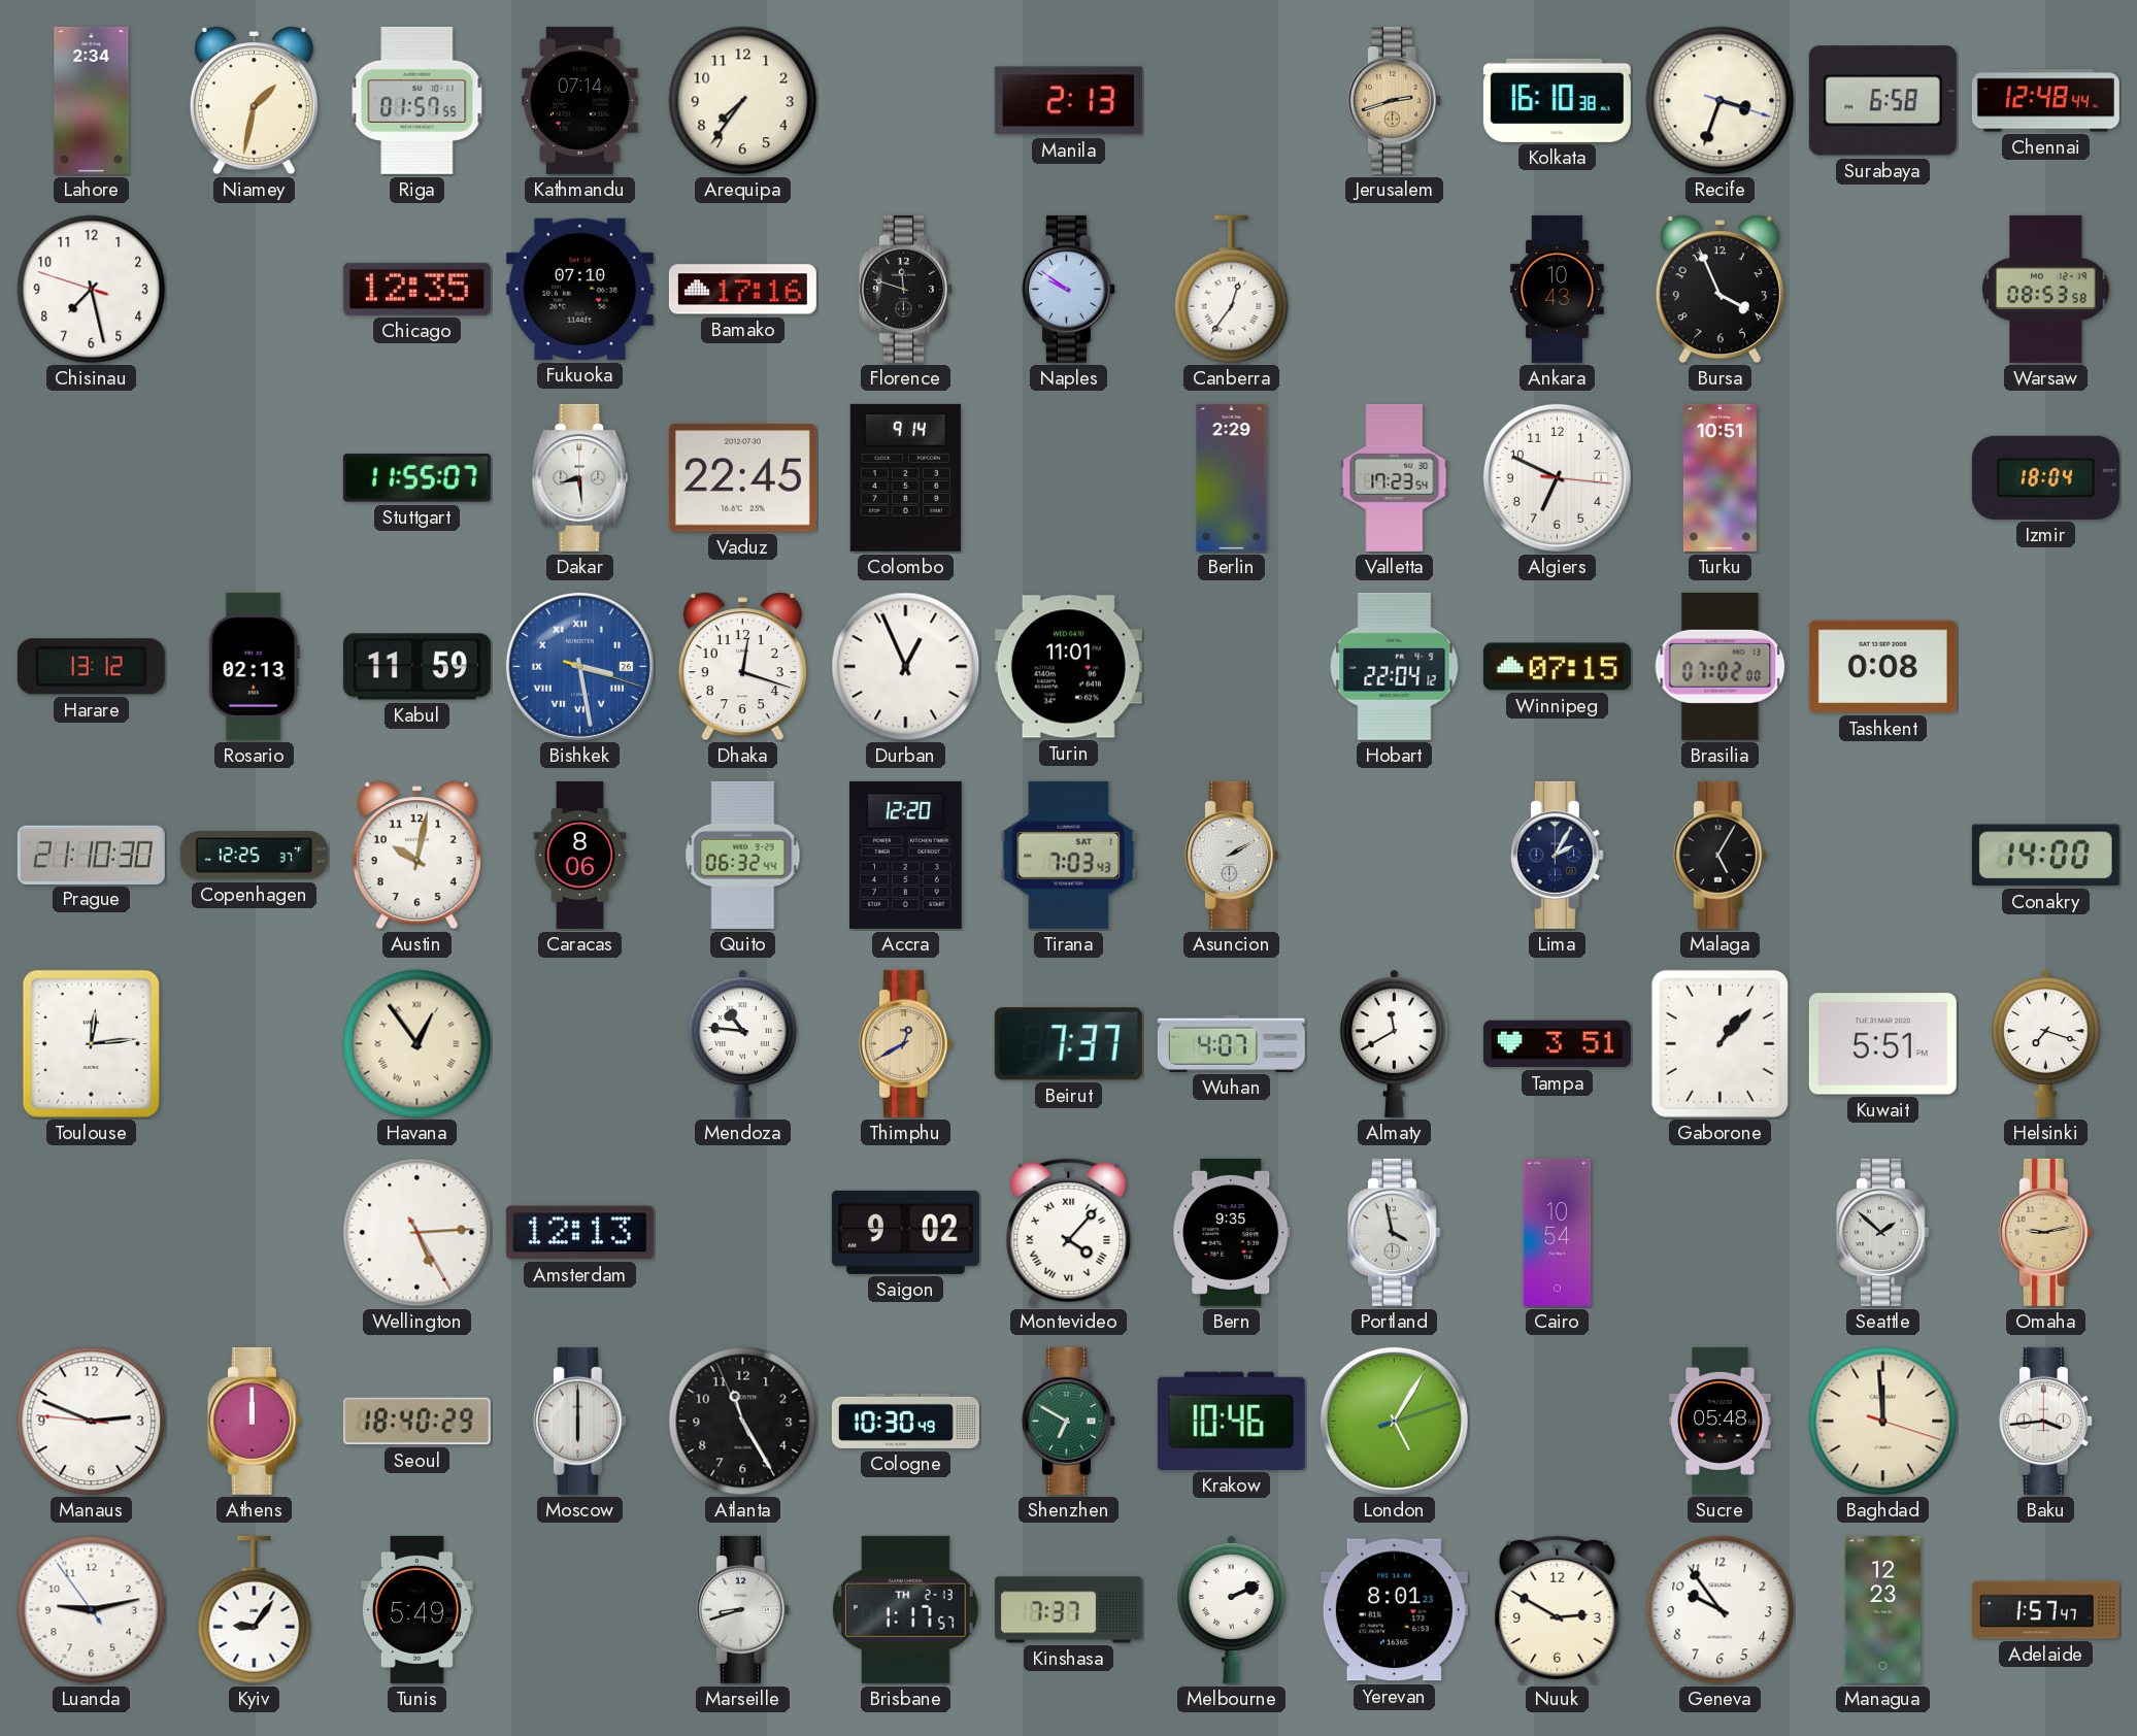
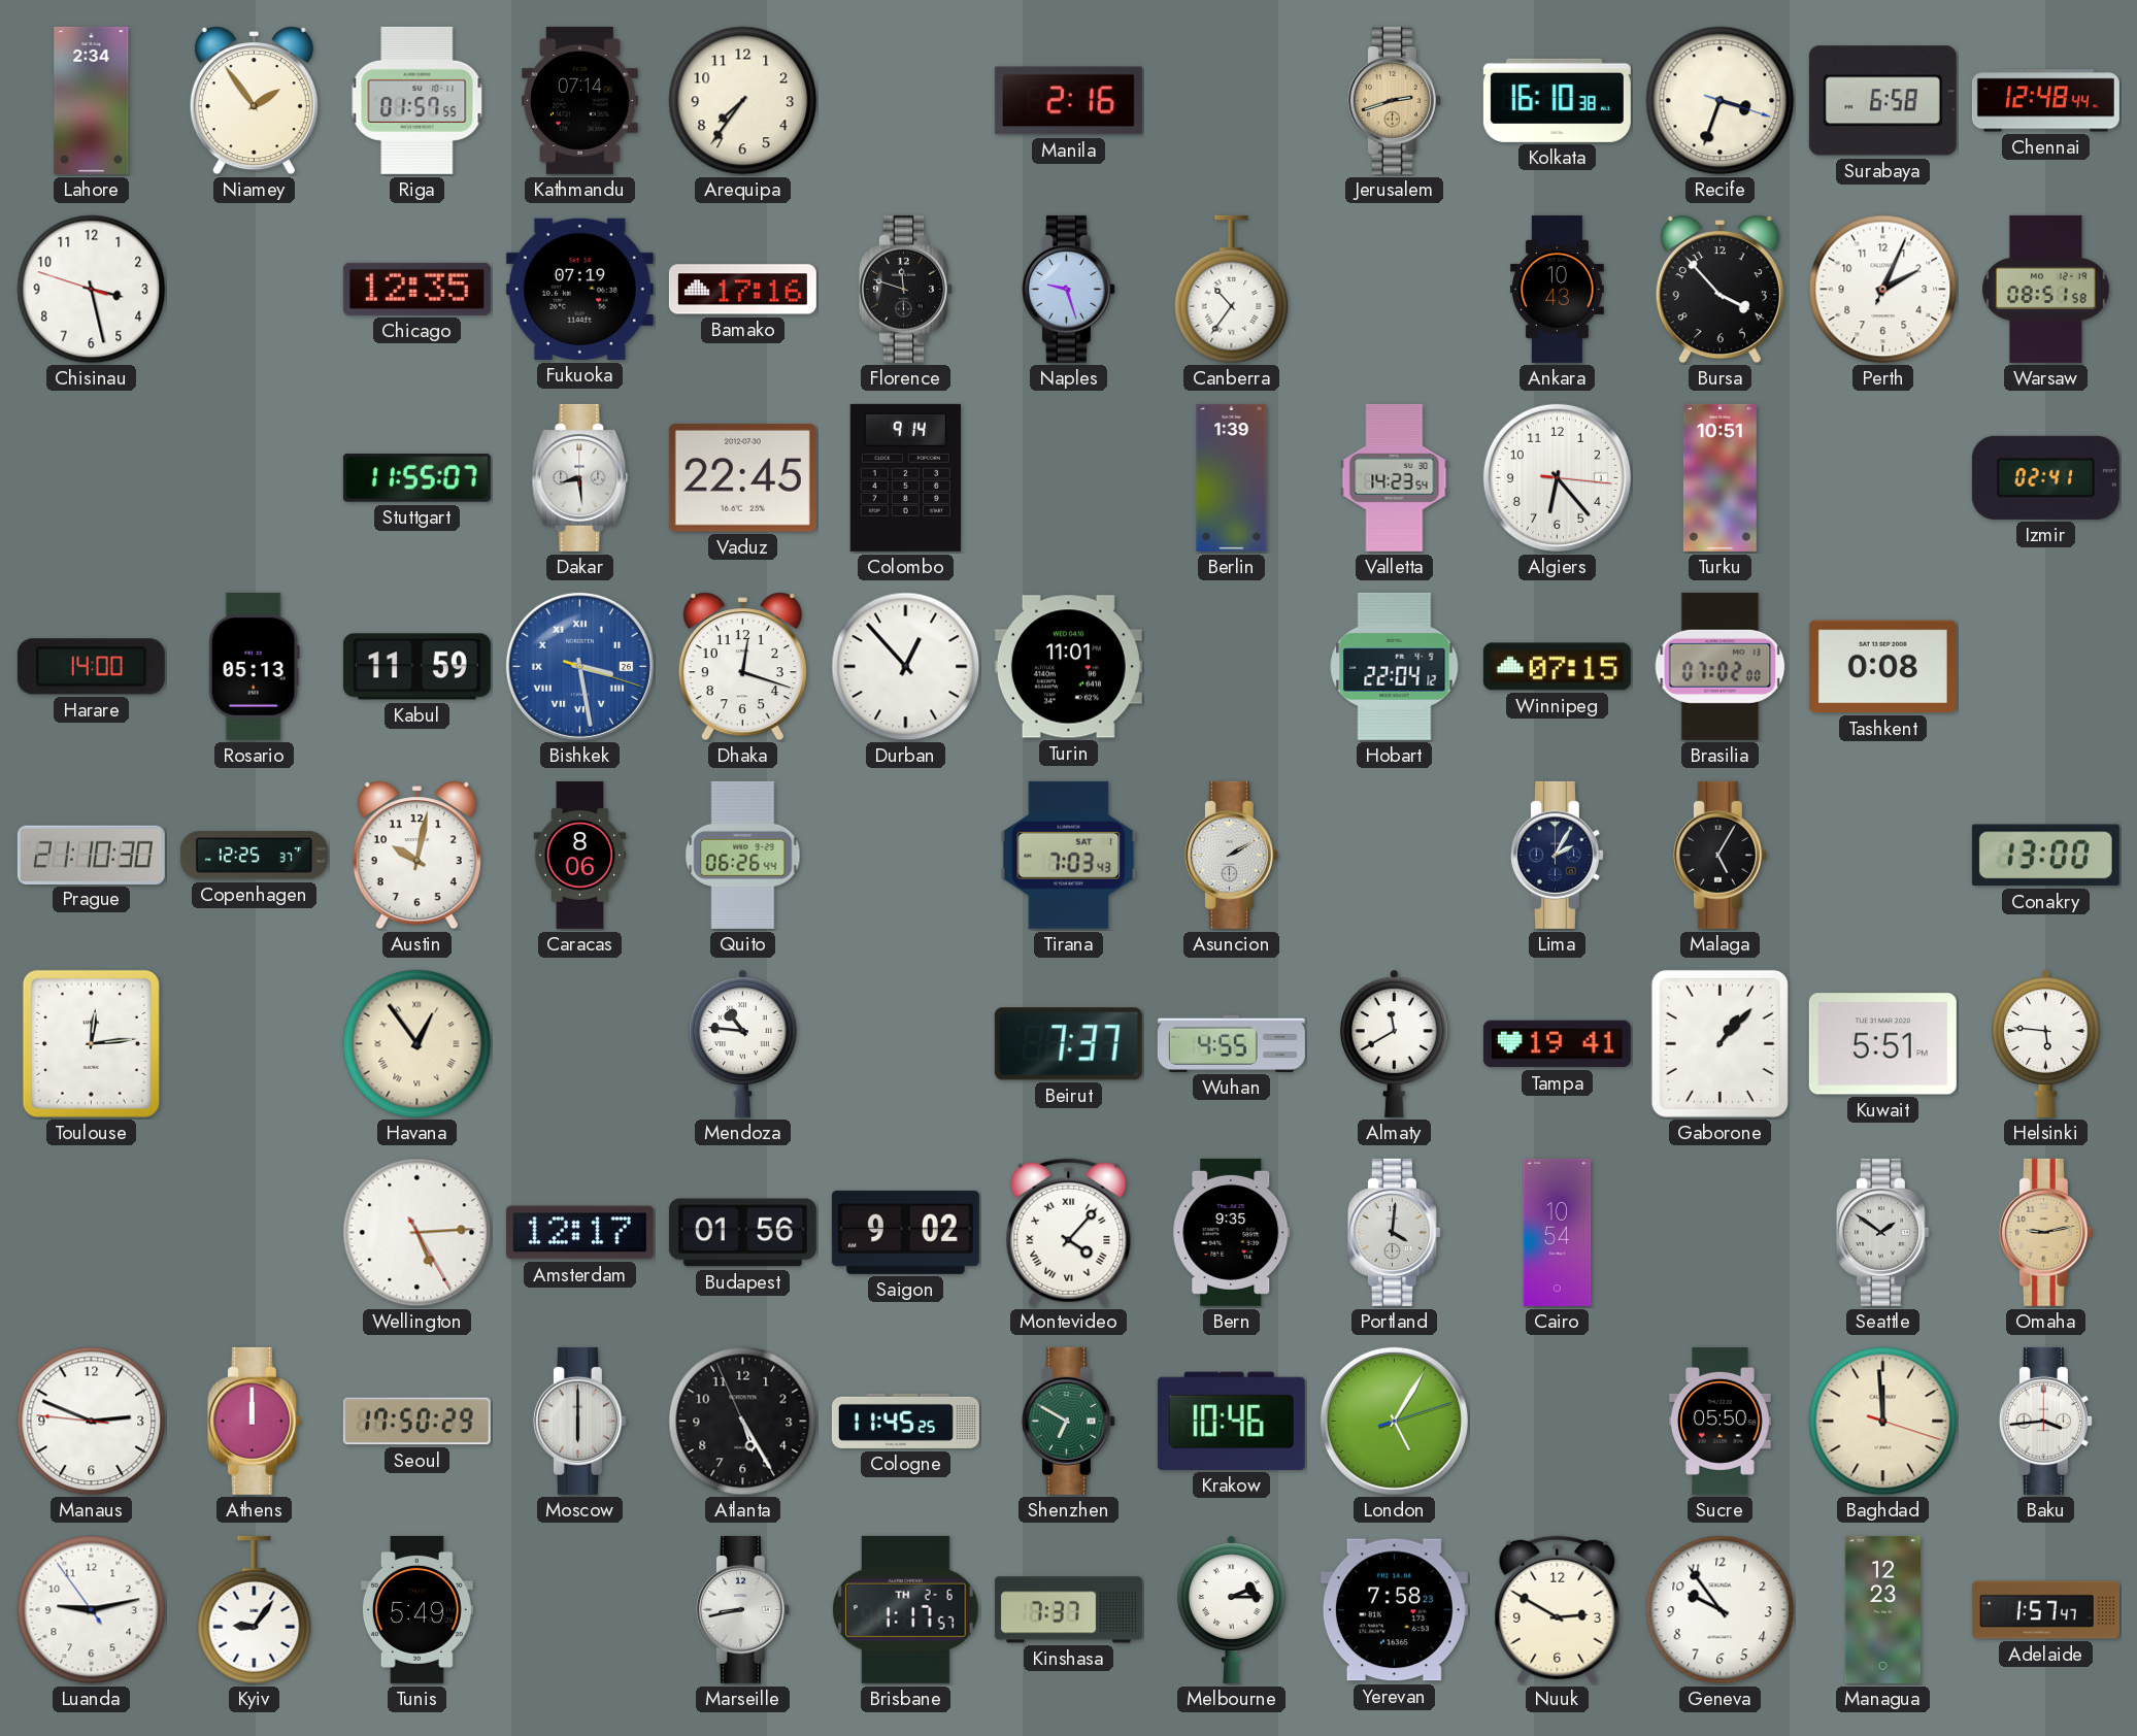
Niamey: 1:32 -> 1:54
Manila: 2:13 -> 2:16
Chisinau: 7:27 -> 3:27
Fukuoka: 07:10 -> 07:19
Naples: 9:51 -> 9:27
Canberra: 12:36 -> 10:36
Bursa: 3:56 -> 3:53
Perth: none -> 2:04
Warsaw: 08:53 -> 08:51
Berlin: 2:29 -> 1:39
Valletta: 17:23 -> 14:23
Algiers: 6:49 -> 6:23
Izmir: 18:04 -> 02:41
Harare: 13:12 -> 14:00
Rosario: 02:13 -> 05:13
Durban: 12:56 -> 12:53
Quito: 06:32 -> 06:26
Accra: 12:20 -> none
Conakry: 14:00 -> 13:00
Thimphu: 12:40 -> none
Wuhan: 4:07 -> 4:55
Tampa: 3:51 -> 19:41
Helsinki: 7:18 -> 5:46
Amsterdam: 12:13 -> 12:17
Budapest: none -> 01:56
Portland: 3:58 -> 4:01
Seattle: 1:52 -> 1:51
Seoul: 18:40 -> 17:50
Atlanta: 11:24 -> 5:24
Cologne: 10:30 -> 11:45
Sucre: 05:48 -> 05:50
Marseille: 8:42 -> 8:43
Brisbane date: TH 2-13 -> TH 2-6
Melbourne: 2:11 -> 2:15
Yerevan: 8:01 -> 7:58
